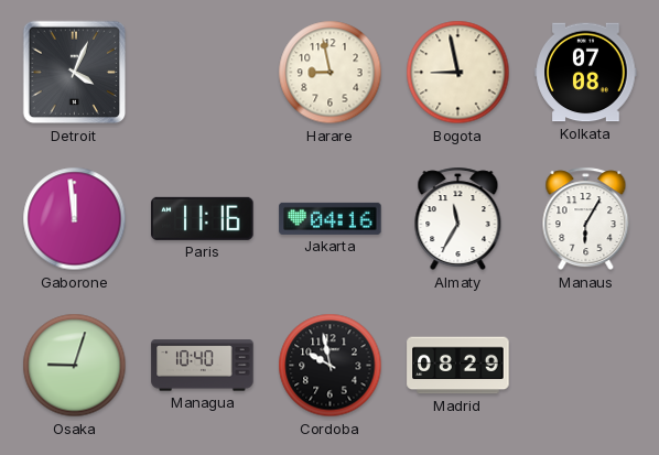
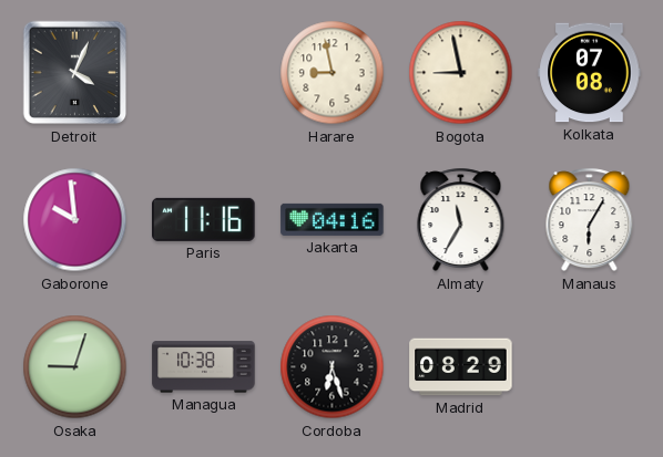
Gaborone: 11:59 -> 9:59
Managua: 10:40 -> 10:38
Cordoba: 9:58 -> 6:27
